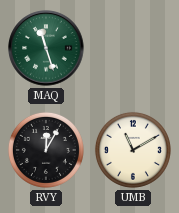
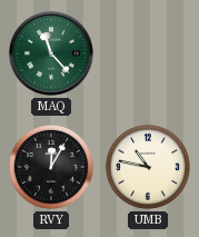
MAQ: 11:27 -> 11:23
UMB: 11:10 -> 10:47
